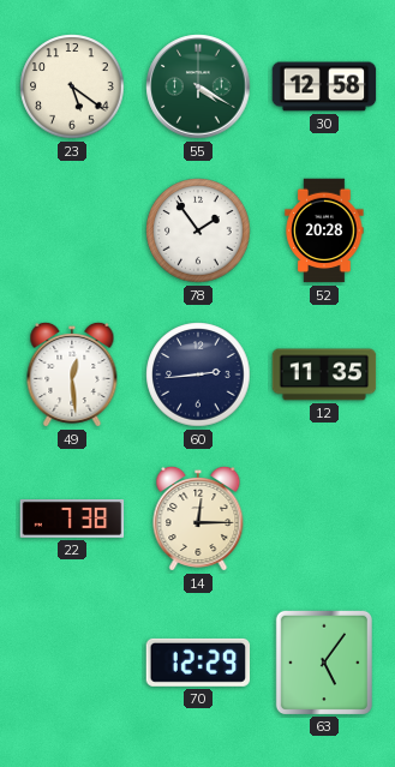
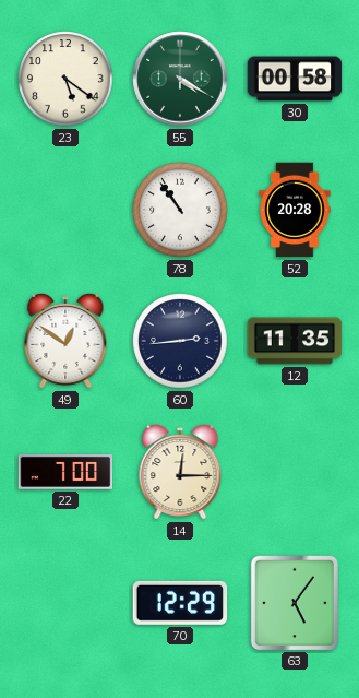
30: 12:58 -> 00:58
78: 1:54 -> 10:54
49: 12:29 -> 12:51
22: 7:38 -> 7:00
